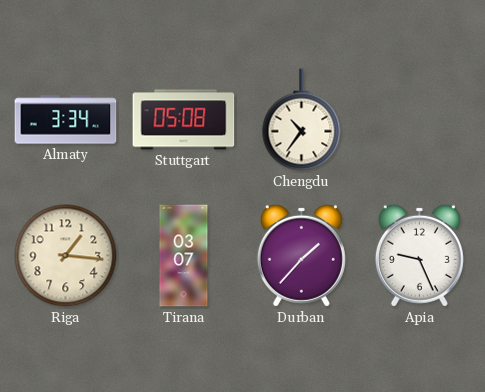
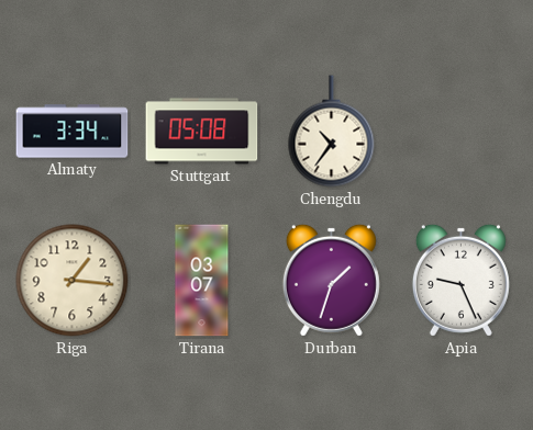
Durban: 1:37 -> 1:33
